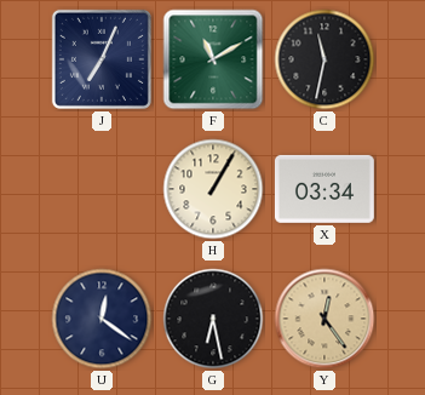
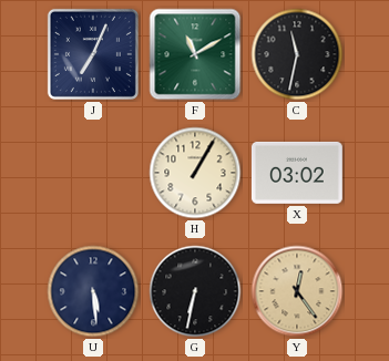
X: 03:34 -> 03:02
U: 12:21 -> 5:29
G: 6:28 -> 6:32
